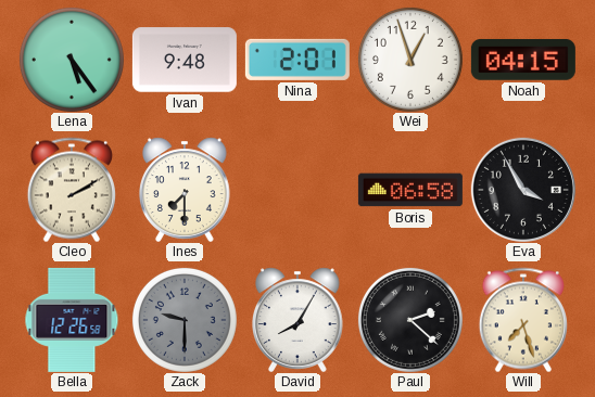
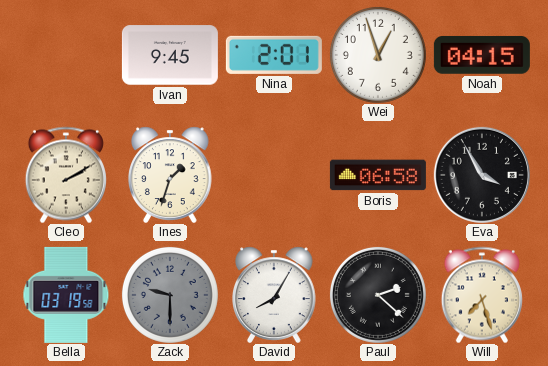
Lena: 5:24 -> none
Ivan: 9:48 -> 9:45
Ines: 7:30 -> 1:33
Bella: 12:26 -> 03:19
